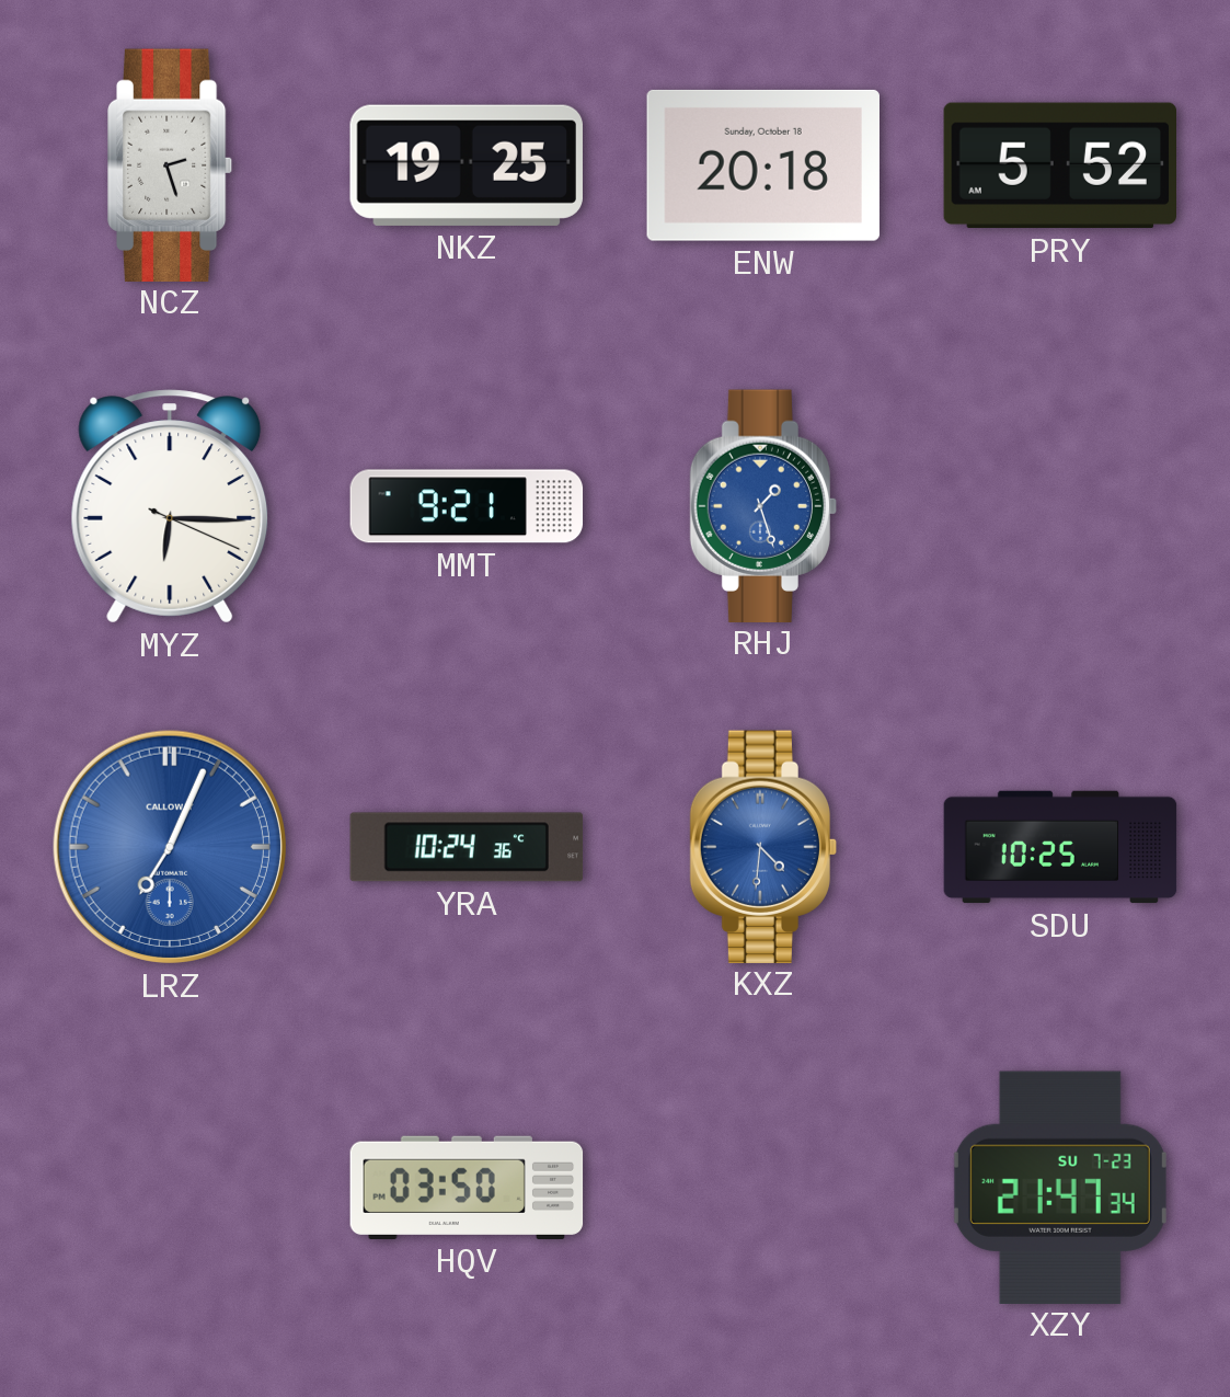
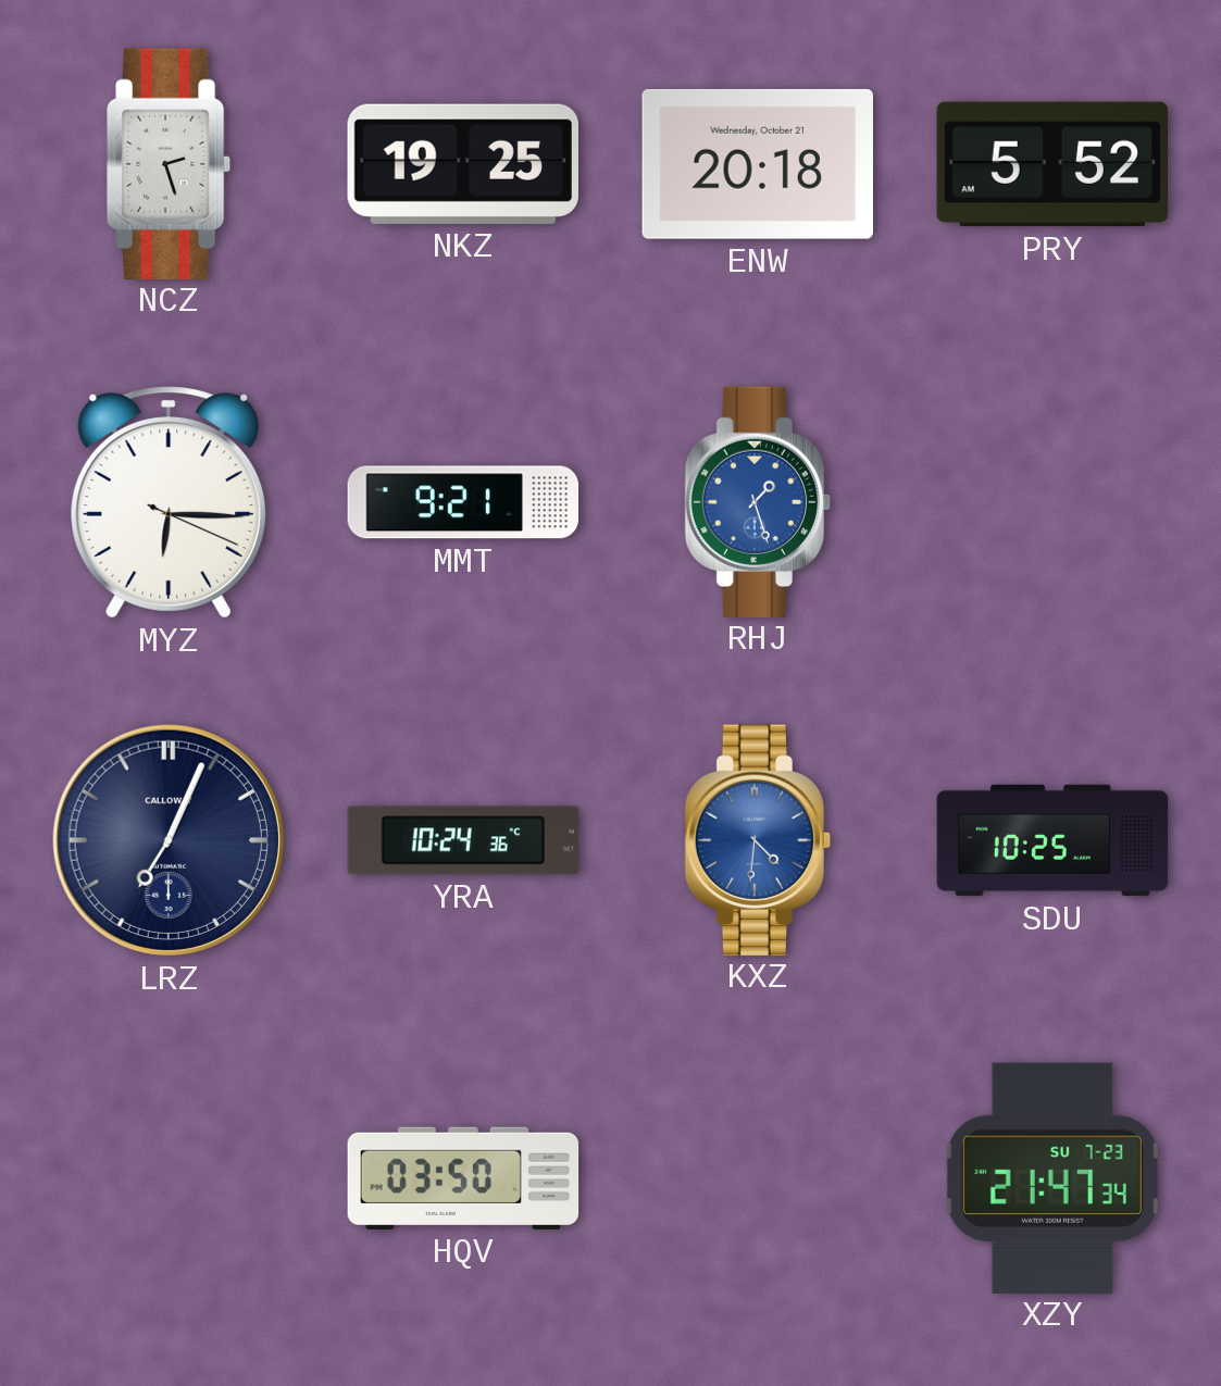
ENW date: Sunday, October 18 -> Wednesday, October 21
LRZ dial: blue -> navy
